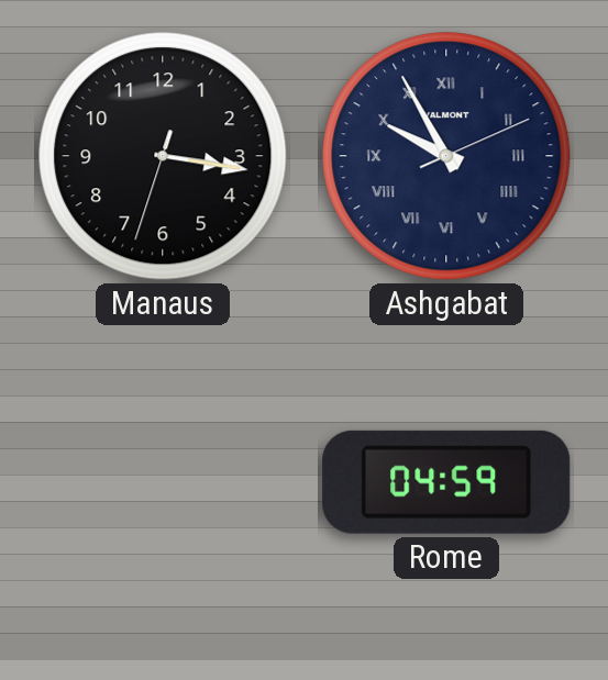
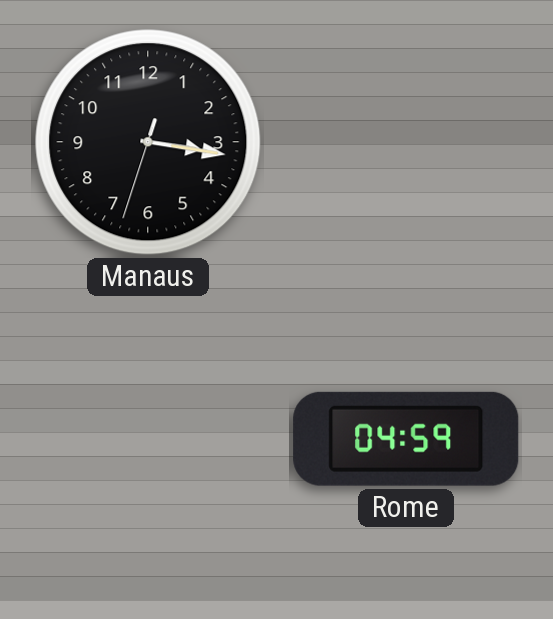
Ashgabat: 9:55 -> none
